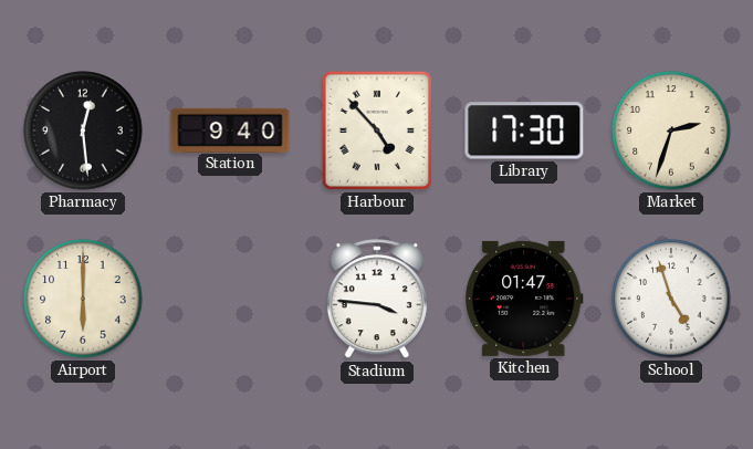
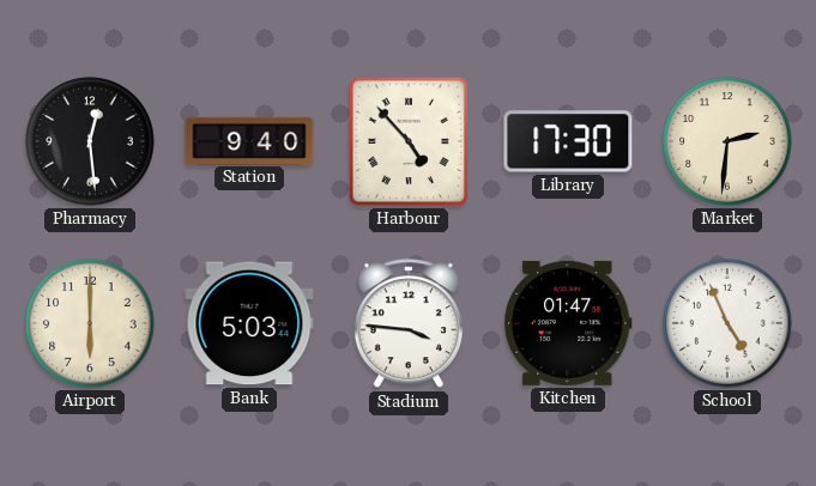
Market: 2:33 -> 2:31
Bank: none -> 5:03
School: 4:57 -> 4:56
